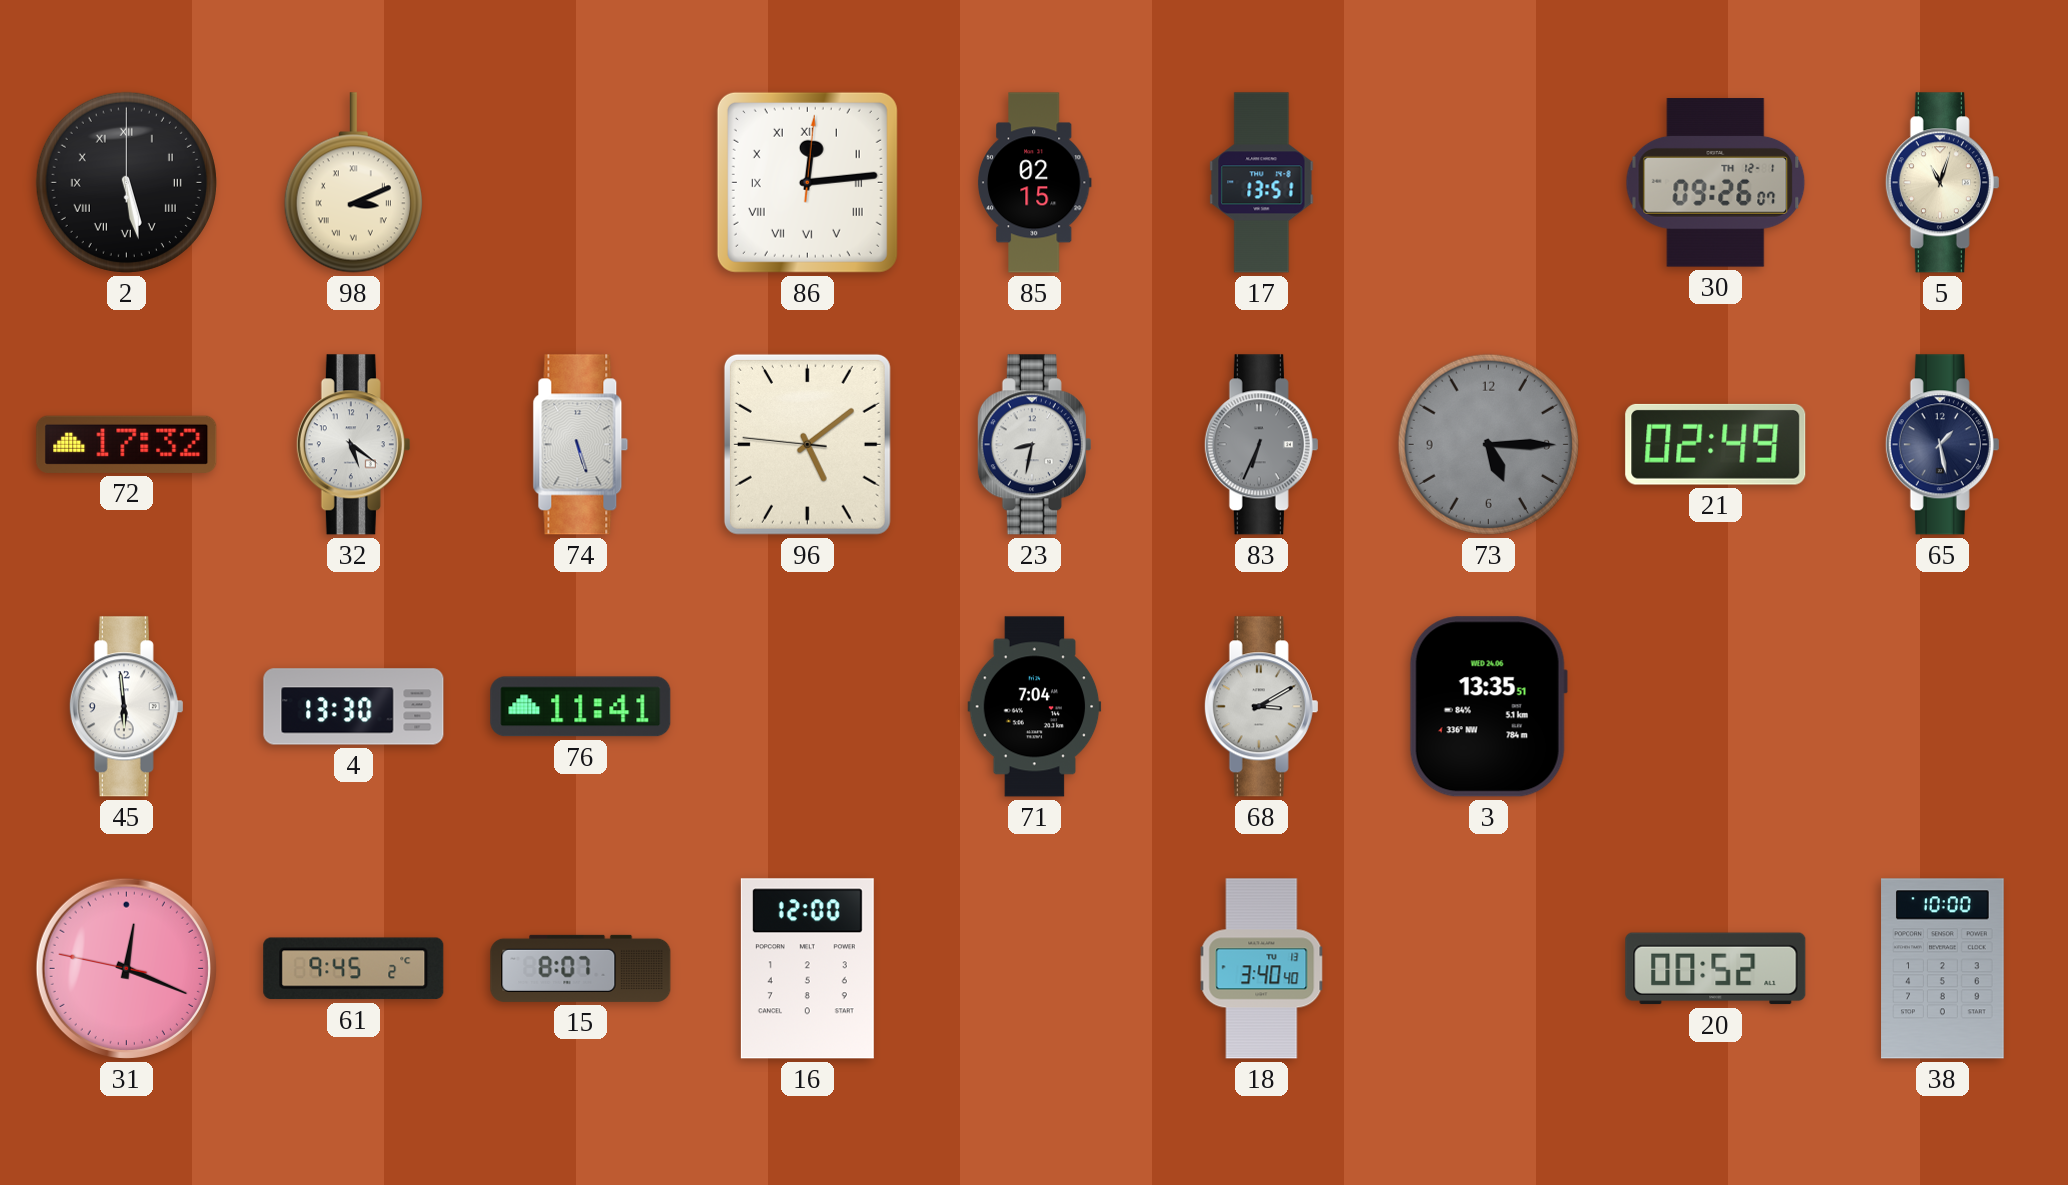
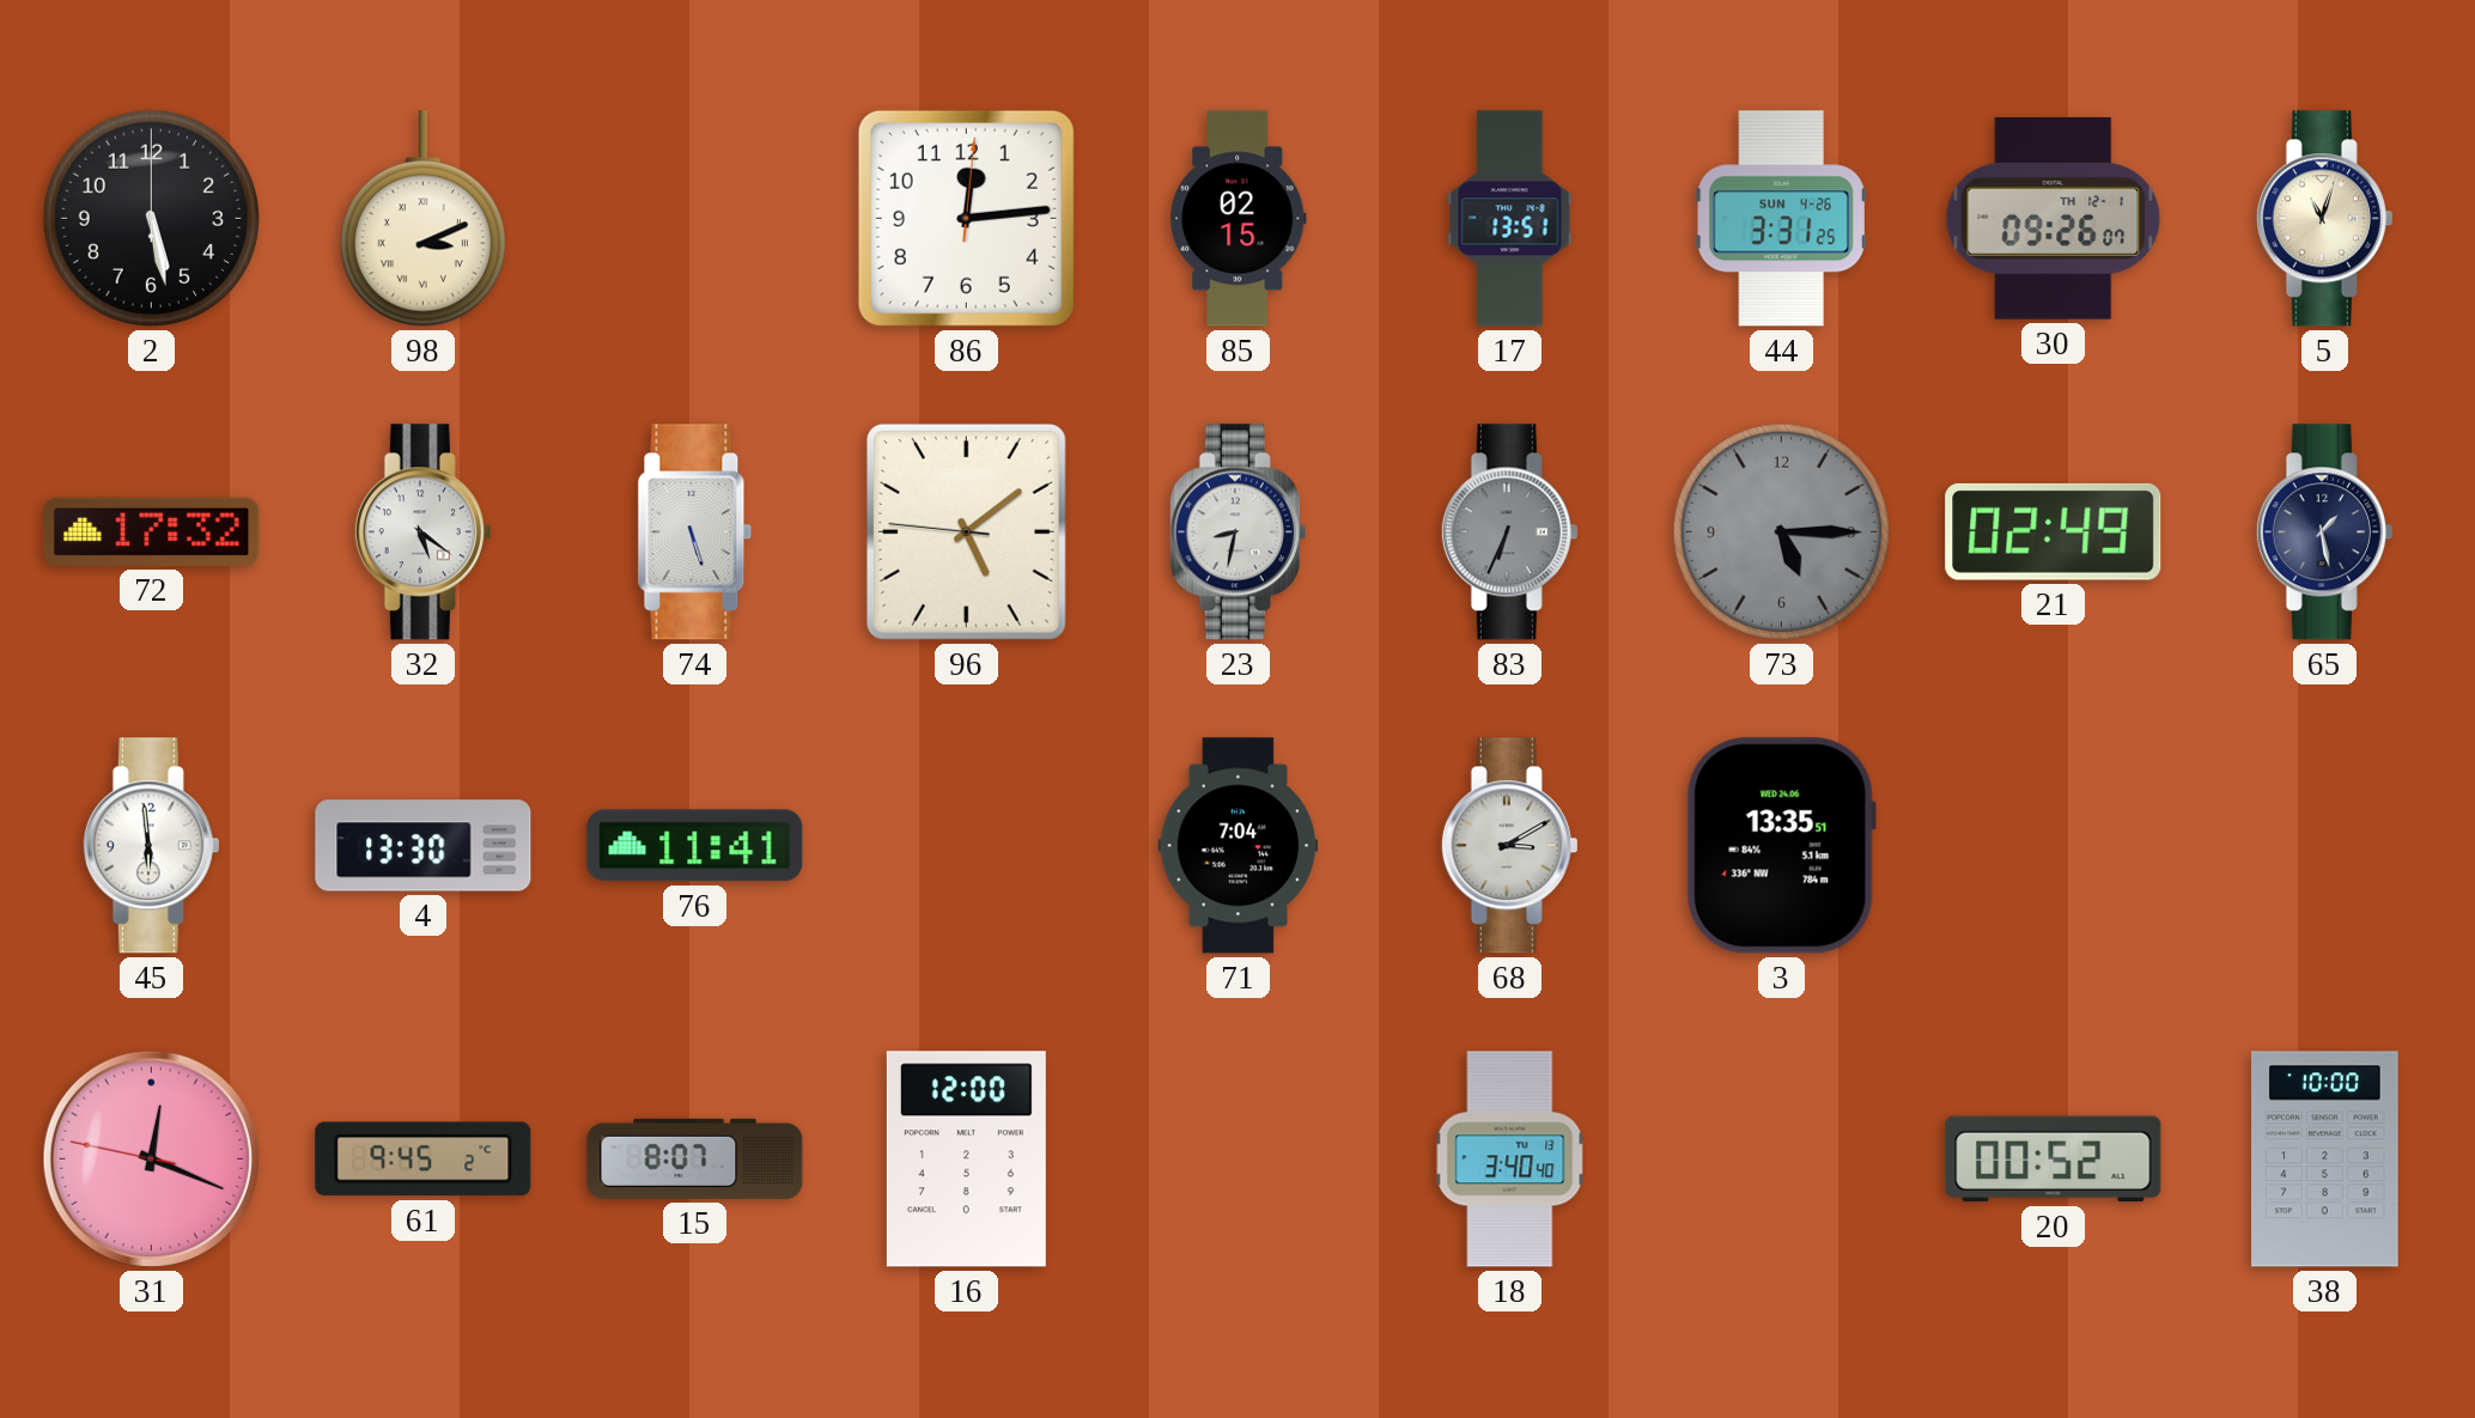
2 numerals: Roman -> Arabic
86 numerals: Roman -> Arabic
44: none -> 3:31
